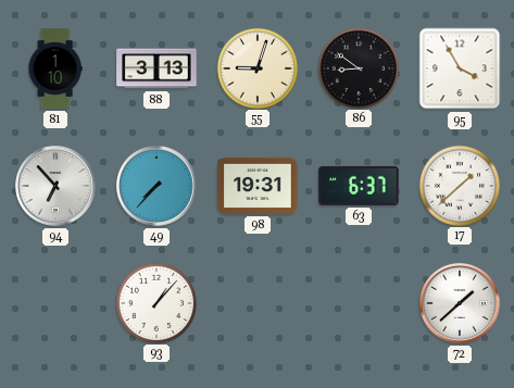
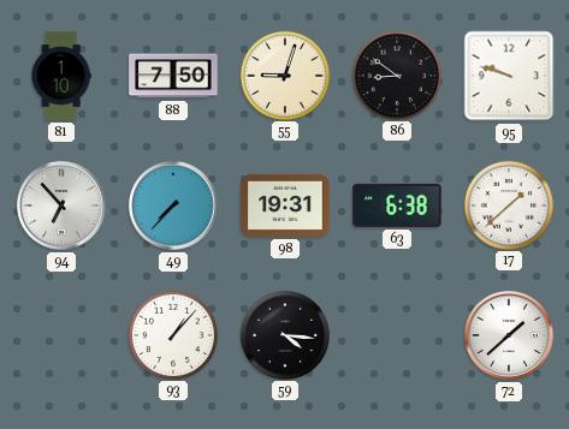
88: 3:13 -> 7:50
95: 3:55 -> 9:48
63: 6:37 -> 6:38
59: none -> 4:16
